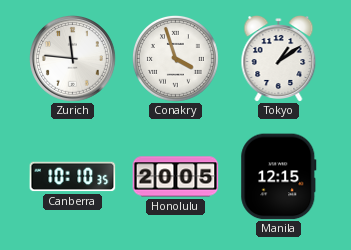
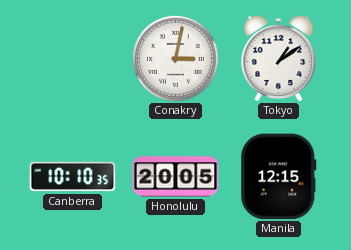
Zurich: 11:46 -> none
Conakry: 3:57 -> 3:02
